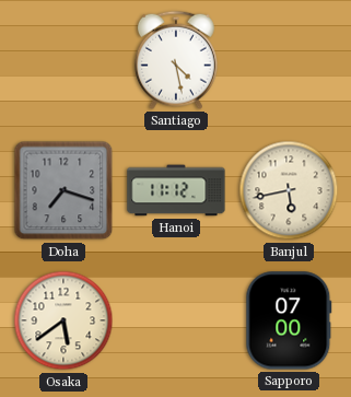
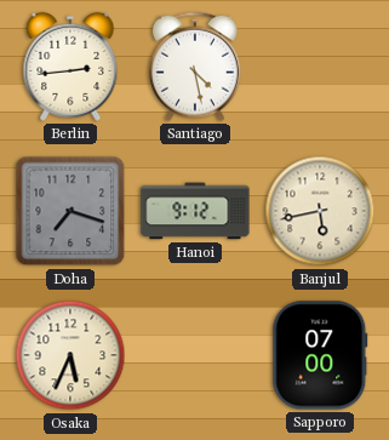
Berlin: none -> 2:44
Hanoi: 11:12 -> 9:12
Osaka: 5:39 -> 5:34
